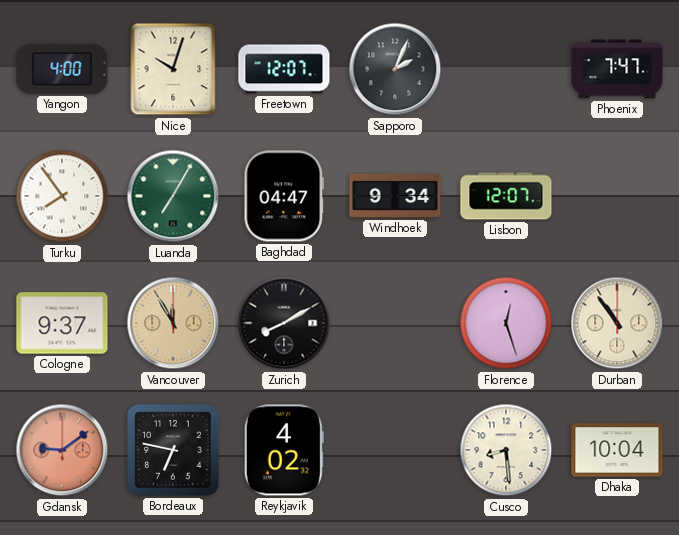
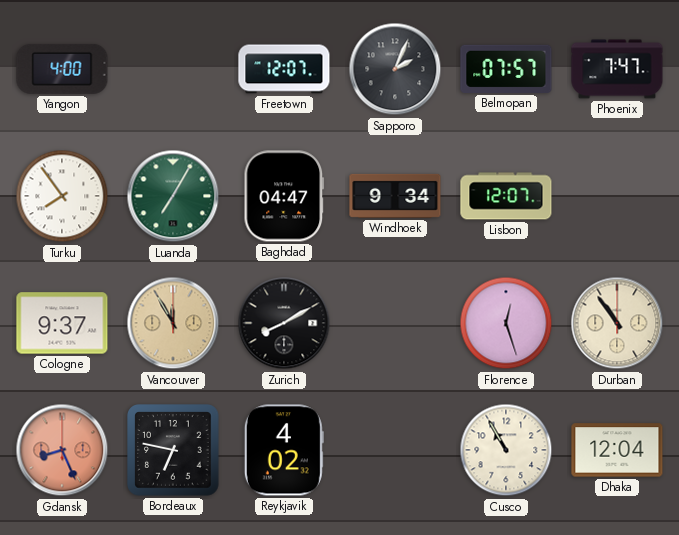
Nice: 10:03 -> none
Belmopan: none -> 07:57
Gdansk: 9:09 -> 8:26
Cusco: 8:29 -> 10:55
Dhaka: 10:04 -> 12:04
